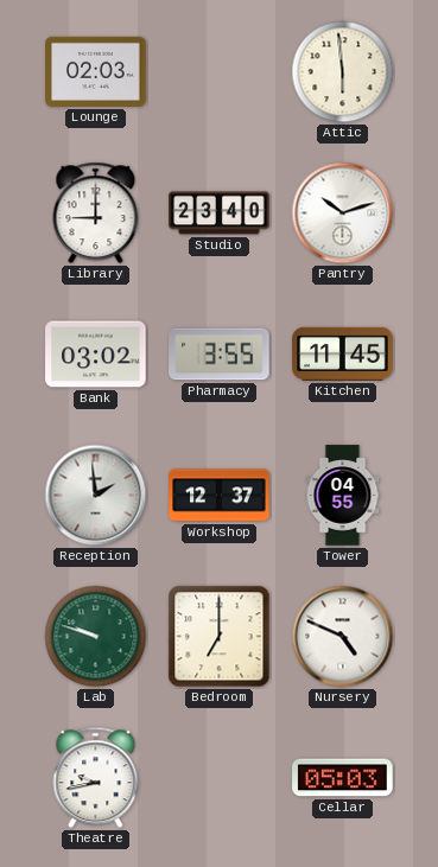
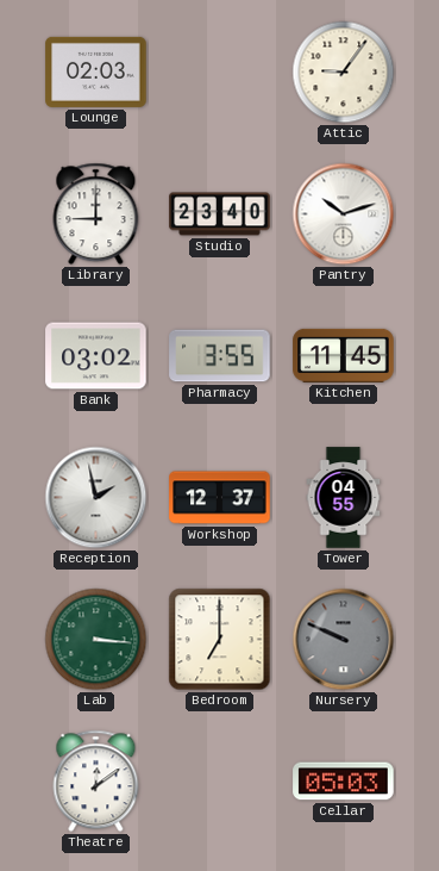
Attic: 5:59 -> 9:06
Reception: 1:59 -> 1:58
Lab: 9:48 -> 3:16
Nursery: 4:49 -> 9:49
Nursery dial: white -> grey
Theatre: 9:43 -> 12:09
